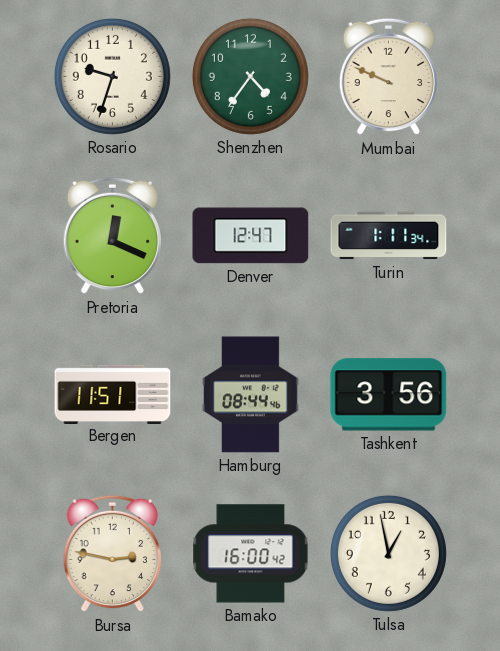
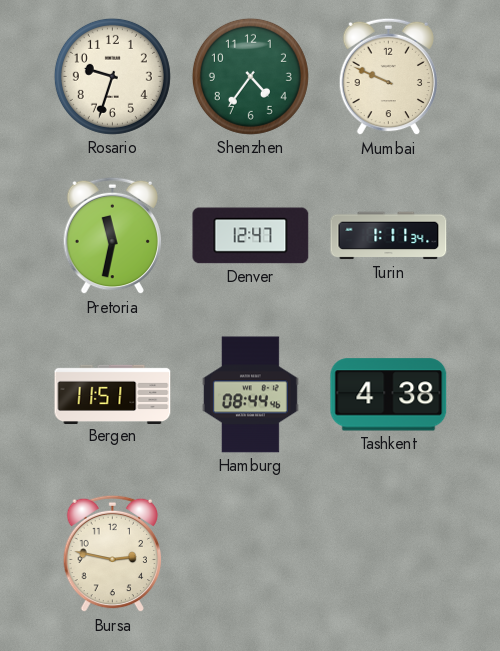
Pretoria: 12:19 -> 11:32
Tashkent: 3:56 -> 4:38
Bamako: 16:00 -> none
Tulsa: 12:58 -> none
